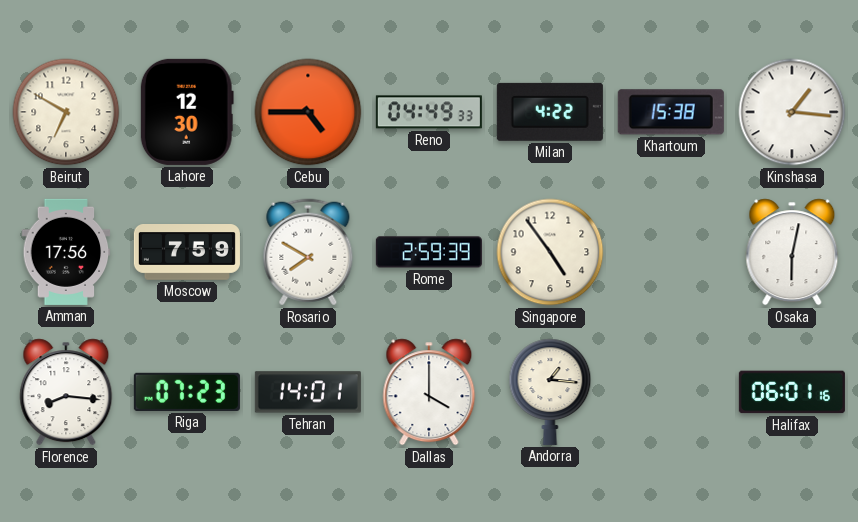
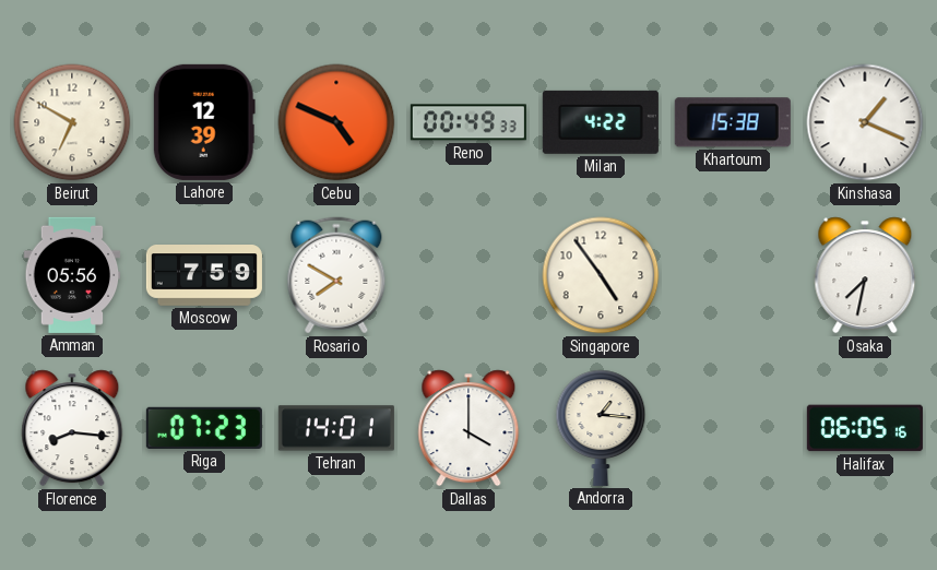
Lahore: 12:30 -> 12:39
Cebu: 4:45 -> 4:49
Reno: 04:49 -> 00:49
Kinshasa: 1:16 -> 1:19
Amman: 17:56 -> 05:56
Rome: 2:59 -> none
Osaka: 6:02 -> 7:32
Halifax: 06:01 -> 06:05
